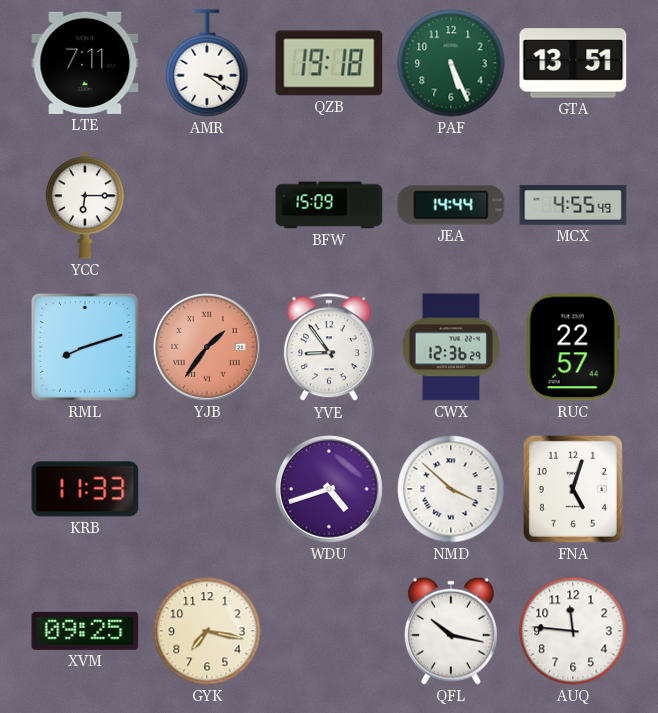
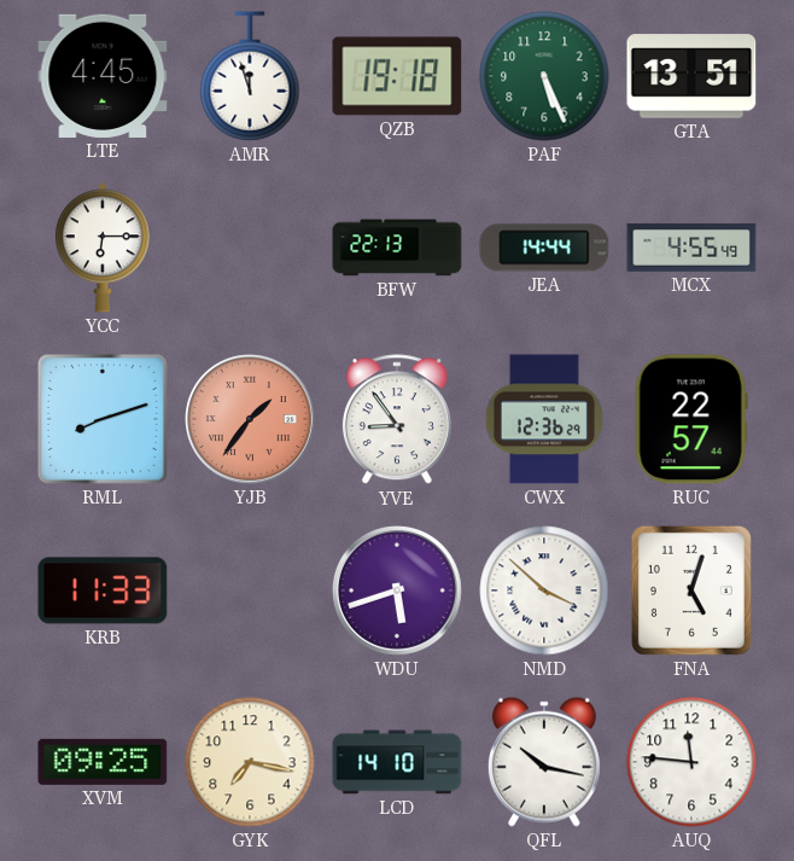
LTE: 7:11 -> 4:45
AMR: 3:21 -> 11:57
BFW: 15:09 -> 22:13
WDU: 4:42 -> 5:42
LCD: none -> 14:10
